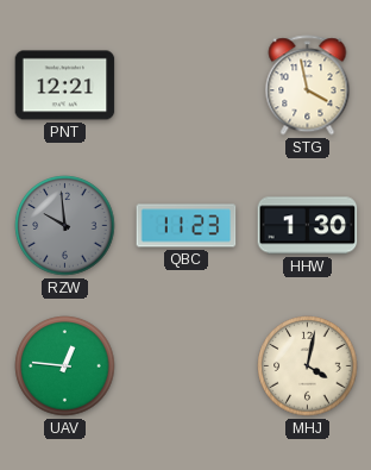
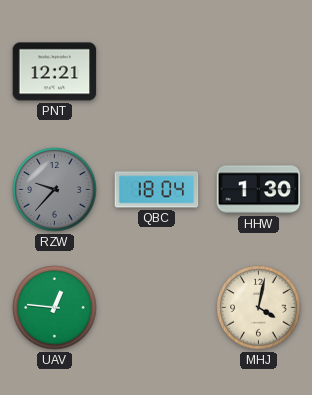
STG: 3:58 -> none
RZW: 9:59 -> 9:37
QBC: 11:23 -> 18:04
